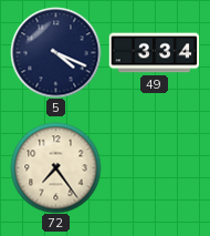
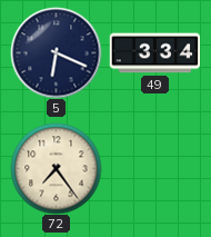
5: 4:19 -> 6:19
